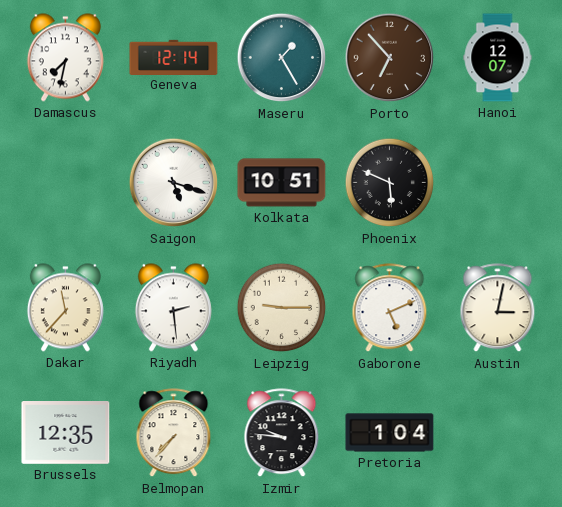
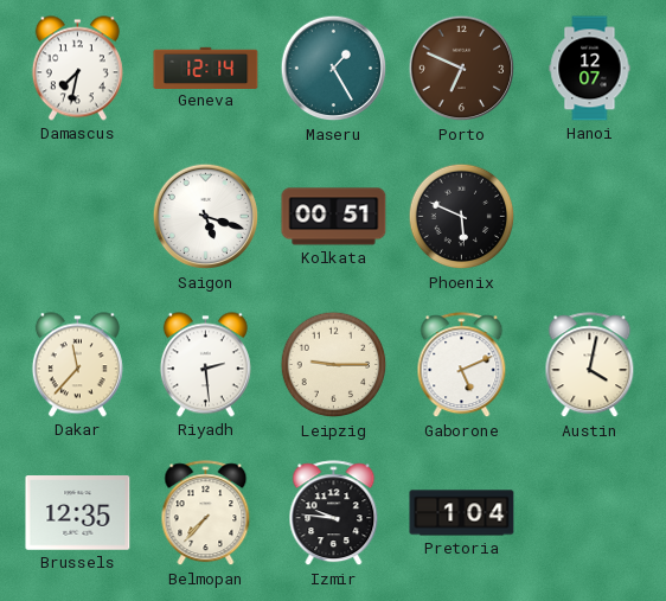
Porto: 6:53 -> 6:49
Kolkata: 10:51 -> 00:51
Austin: 3:02 -> 4:02
